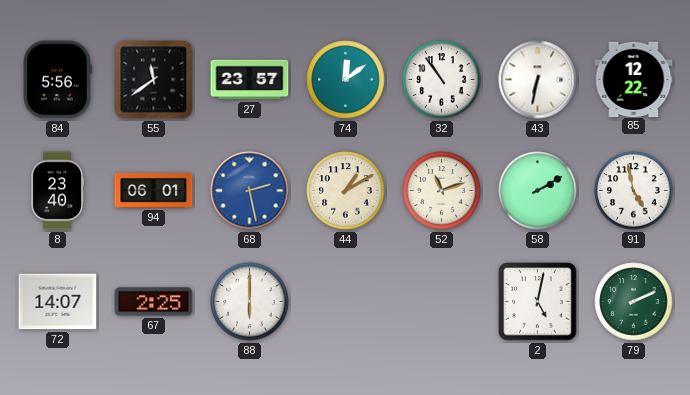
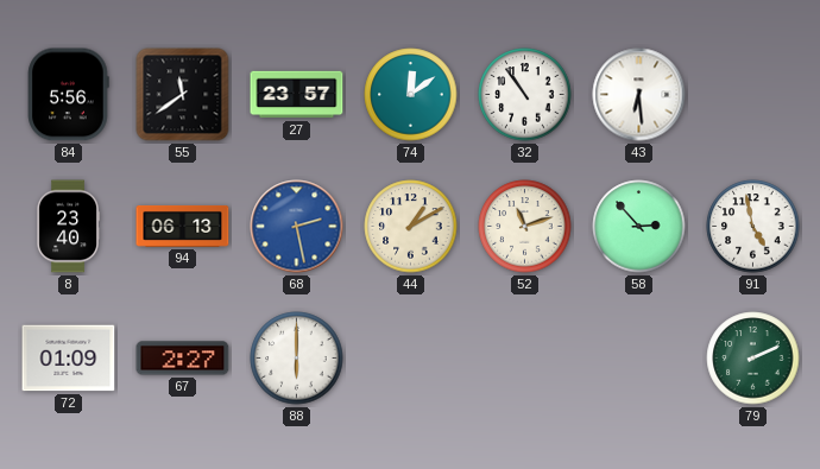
43: 6:32 -> 6:29
85: 12:22 -> none
94: 06:01 -> 06:13
58: 2:10 -> 2:53
72: 14:07 -> 01:09
67: 2:25 -> 2:27
2: 5:02 -> none
